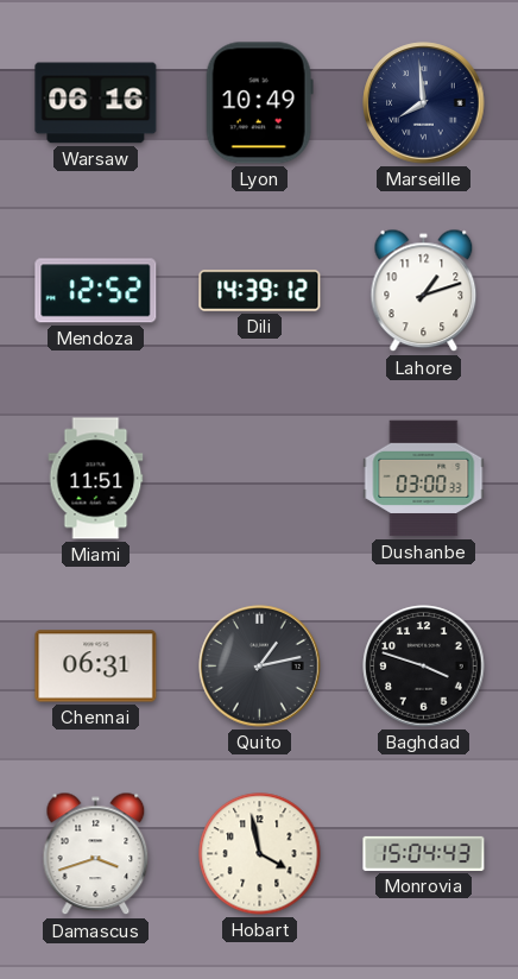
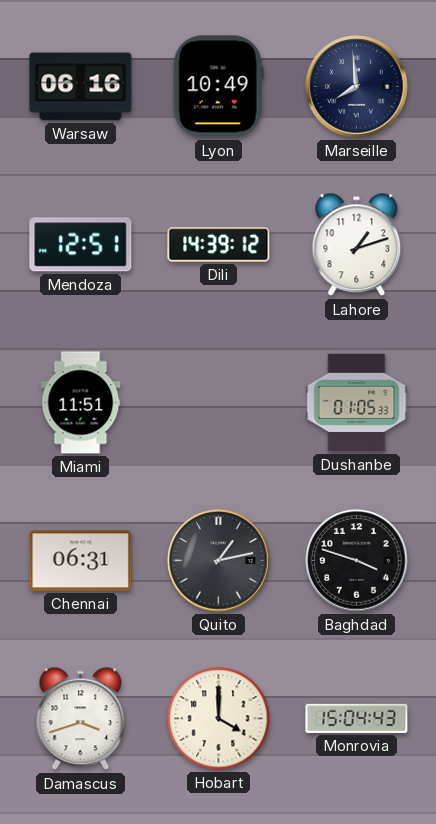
Mendoza: 12:52 -> 12:51
Dushanbe: 03:00 -> 01:05
Hobart: 3:58 -> 4:00
